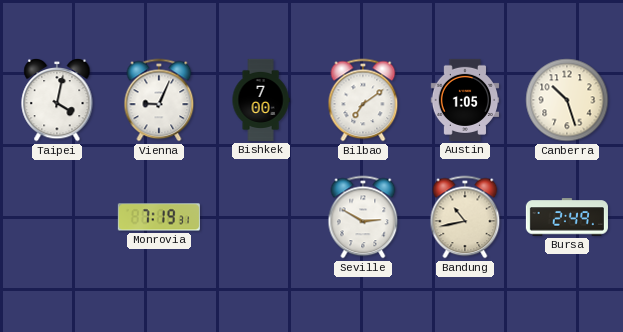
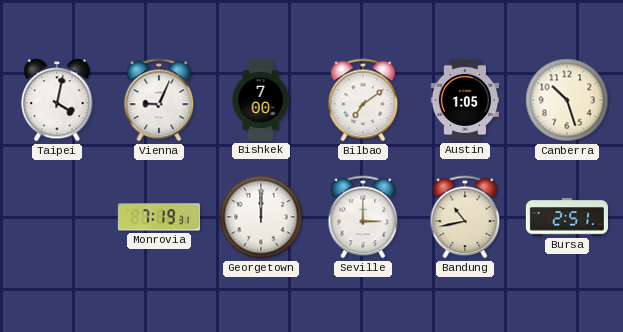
Georgetown: none -> 12:00
Seville: 2:50 -> 3:00
Bursa: 2:49 -> 2:51
